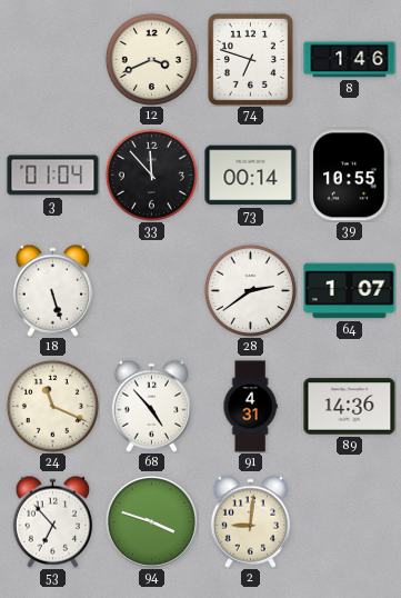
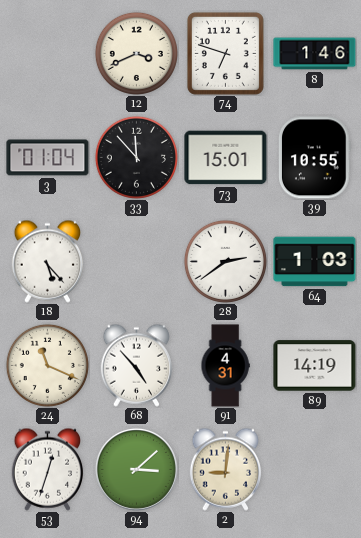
73: 00:14 -> 15:01
18: 5:27 -> 5:23
64: 1:07 -> 1:03
89: 14:36 -> 14:19
53: 6:53 -> 12:33
94: 3:48 -> 3:08
